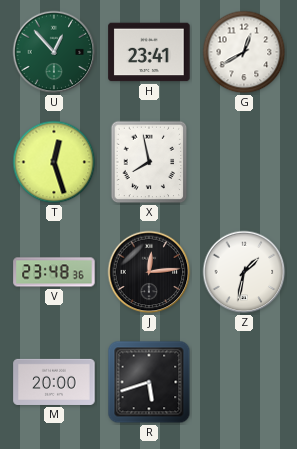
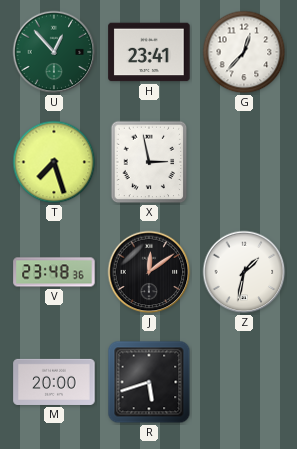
G: 12:40 -> 12:37
T: 12:27 -> 7:27
X: 7:58 -> 2:58
J: 12:14 -> 12:09
